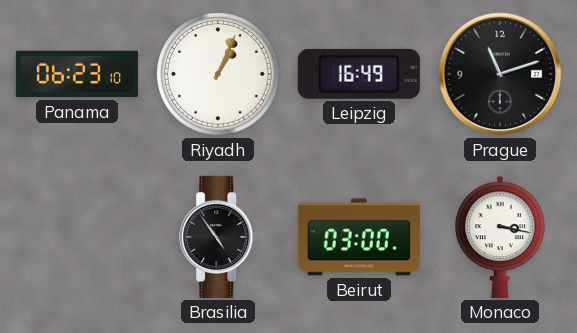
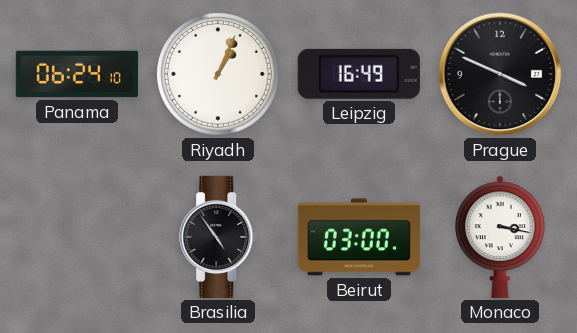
Panama: 06:23 -> 06:24
Prague: 11:12 -> 3:49
